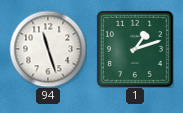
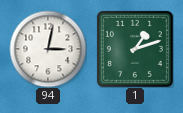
94: 11:27 -> 3:02
